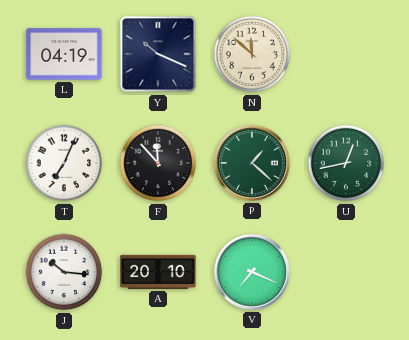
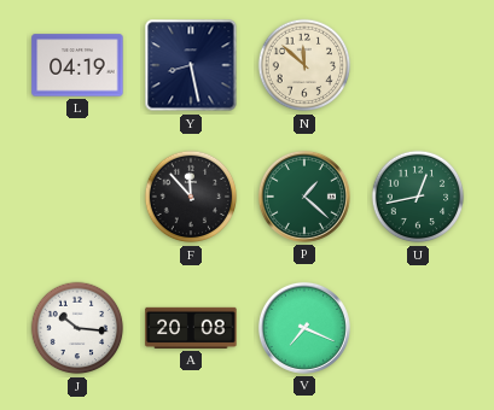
Y: 10:19 -> 8:28
T: 7:04 -> none
A: 20:10 -> 20:08
